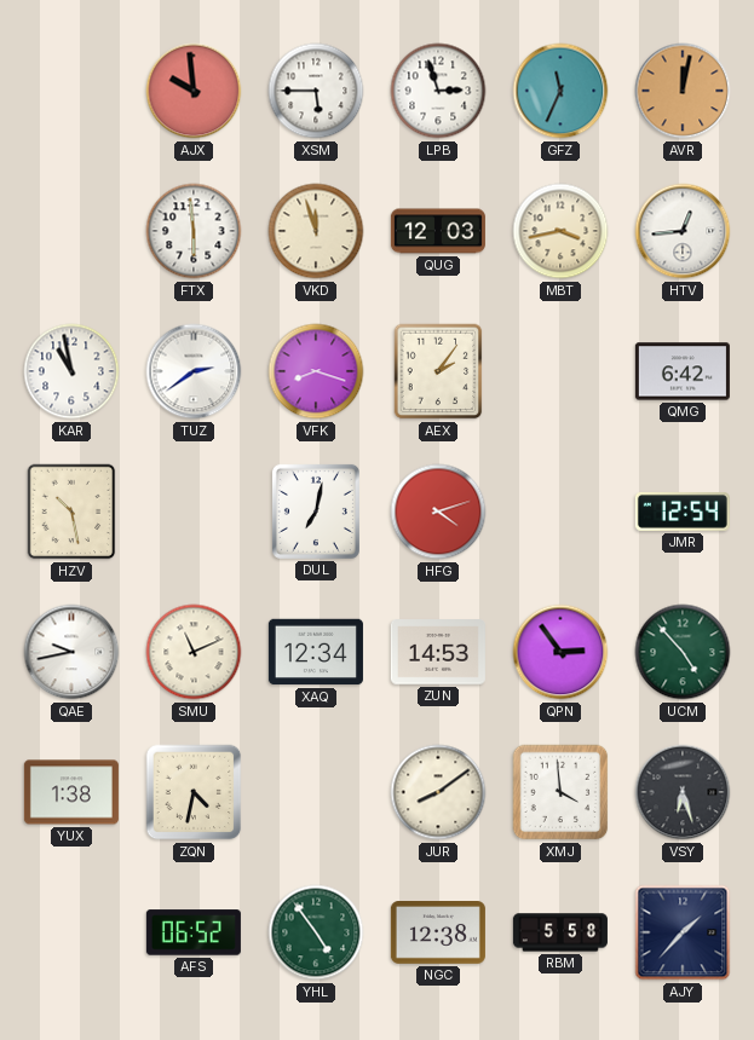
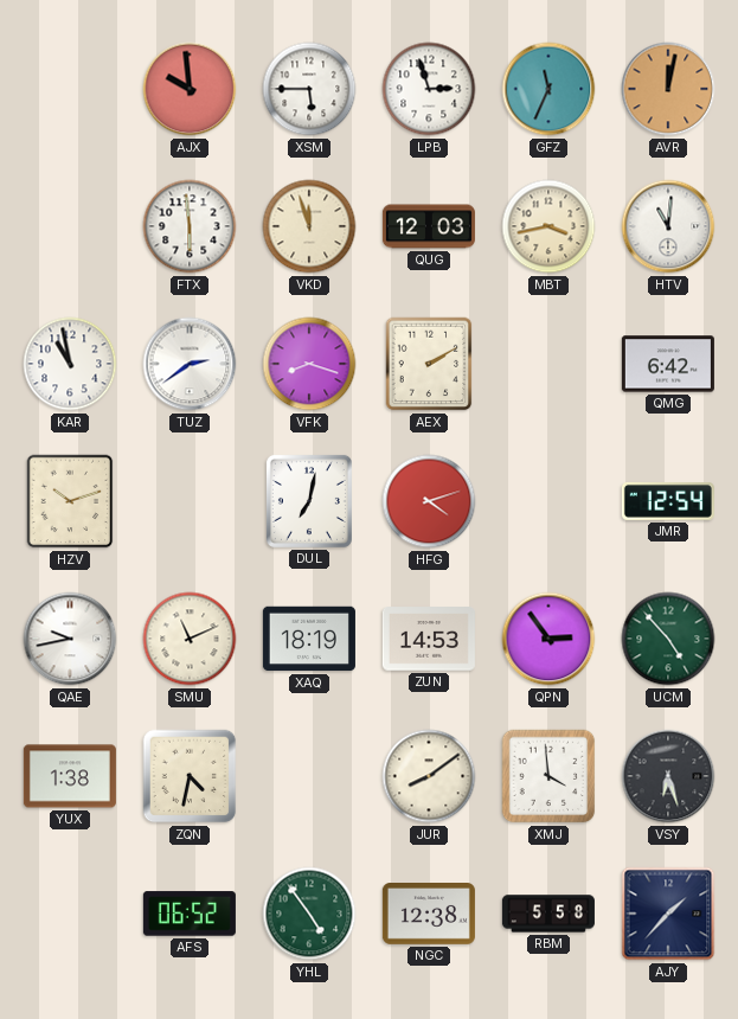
HTV: 12:44 -> 11:01
AEX: 2:06 -> 2:10
HZV: 10:28 -> 10:12
XAQ: 12:34 -> 18:19
